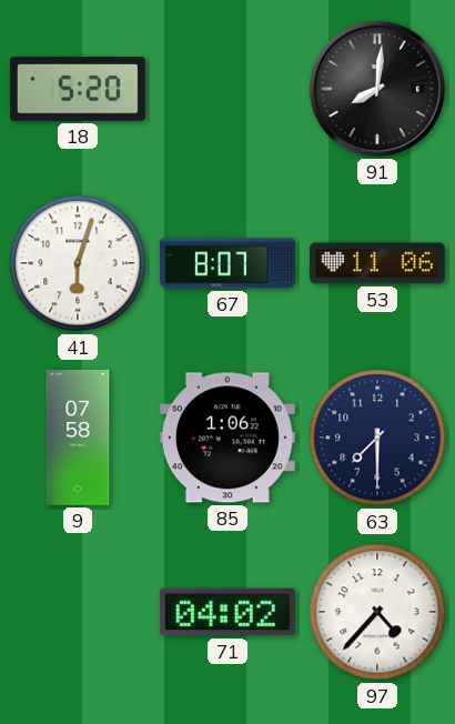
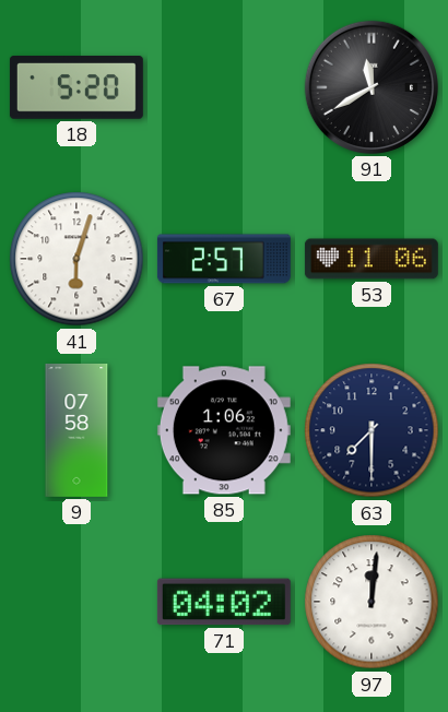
91: 8:01 -> 11:40
67: 8:07 -> 2:57
97: 4:37 -> 12:01
